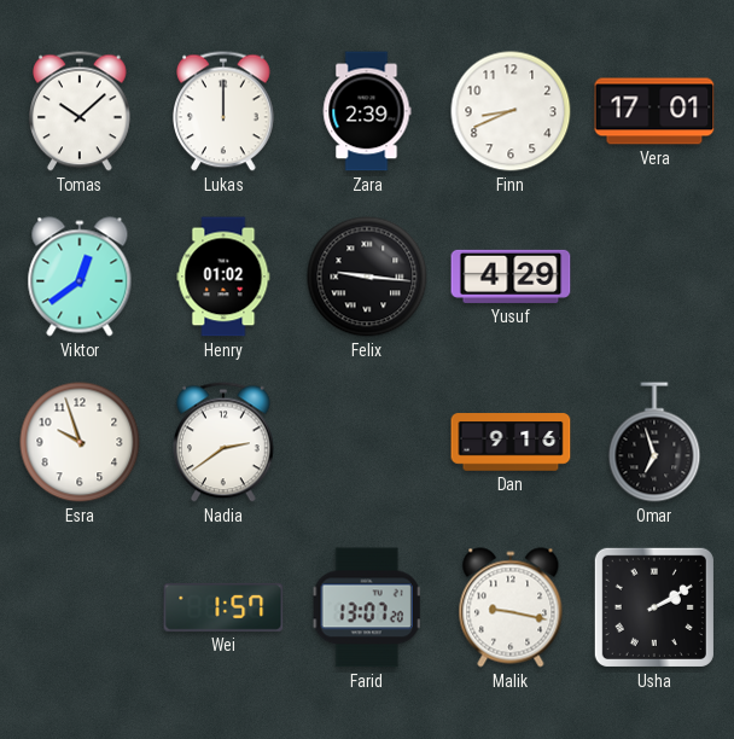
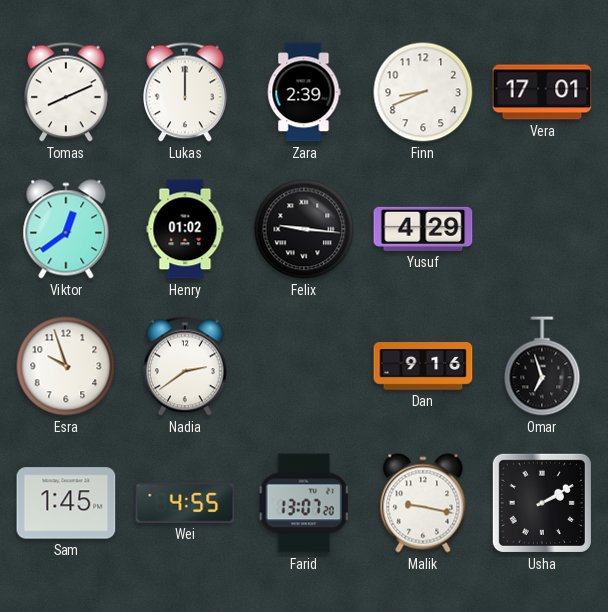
Tomas: 10:08 -> 8:11
Sam: none -> 1:45
Wei: 1:57 -> 4:55
